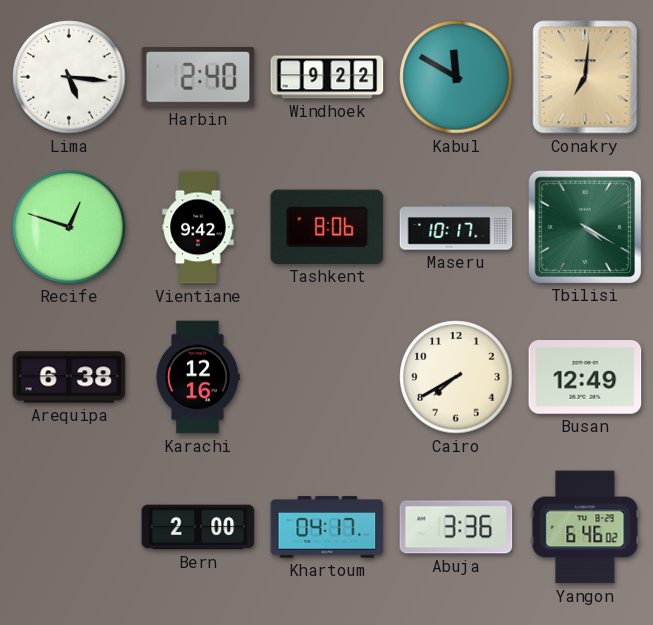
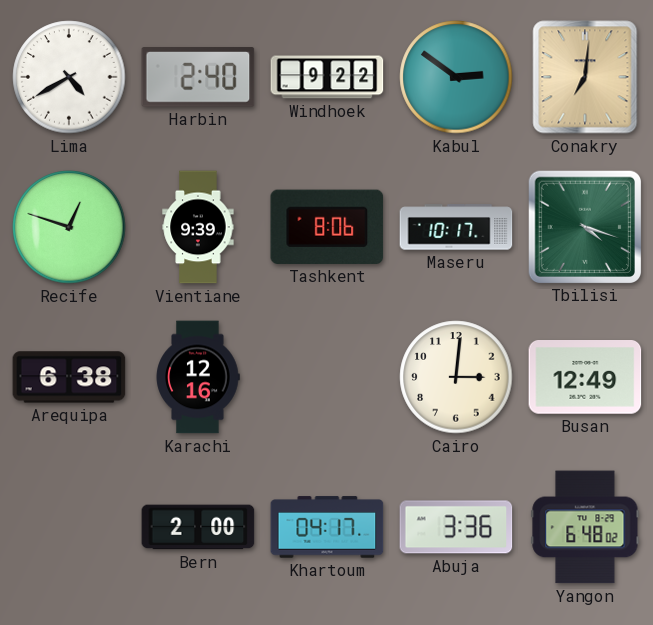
Lima: 5:16 -> 4:40
Kabul: 11:50 -> 2:51
Vientiane: 9:42 -> 9:39
Tbilisi: 4:20 -> 4:18
Cairo: 7:40 -> 3:01
Yangon: 6:46 -> 6:48
